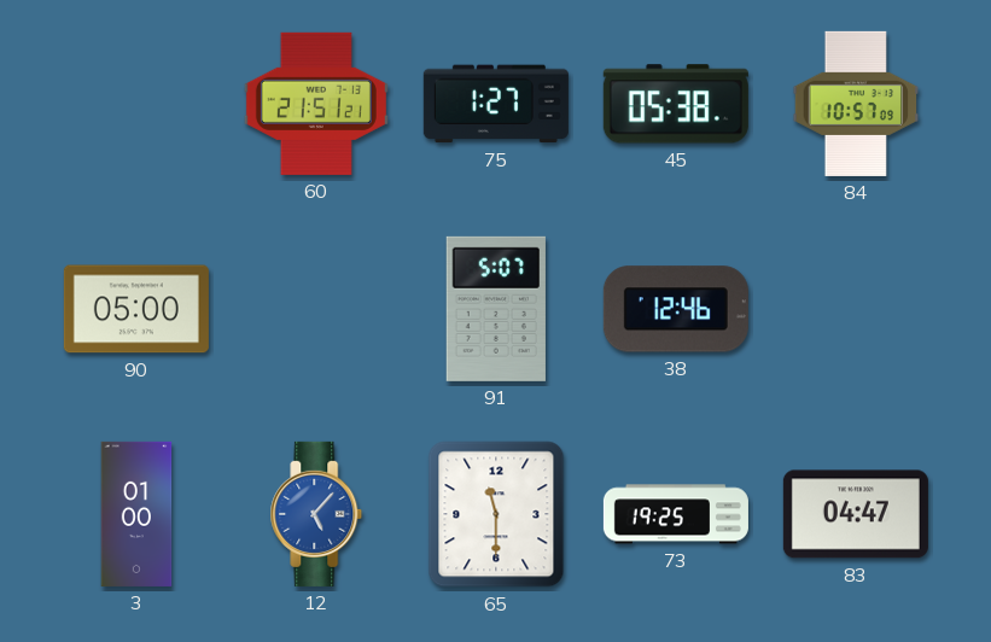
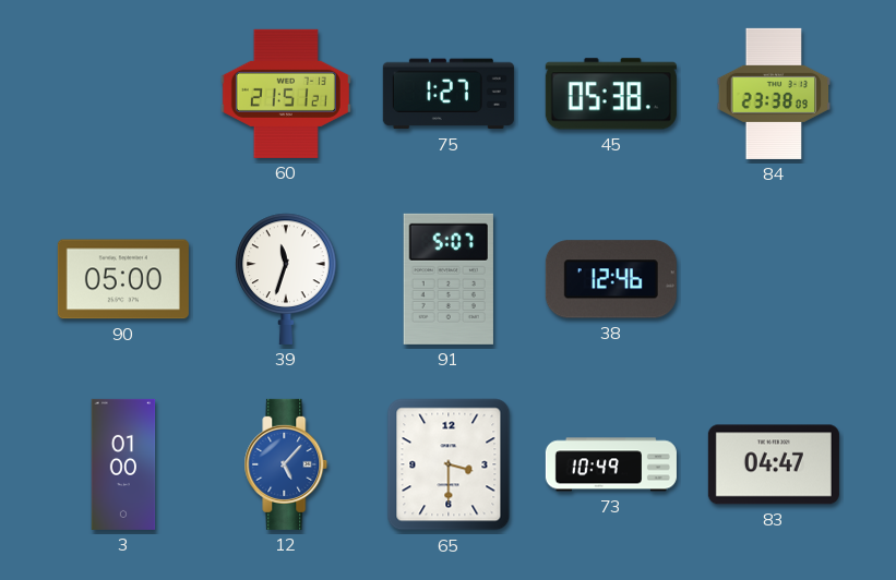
84: 10:57 -> 23:38
39: none -> 11:33
65: 11:30 -> 3:30
73: 19:25 -> 10:49
